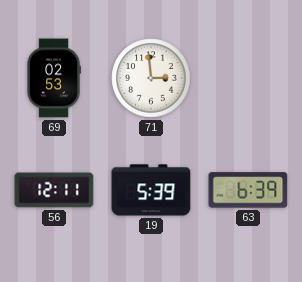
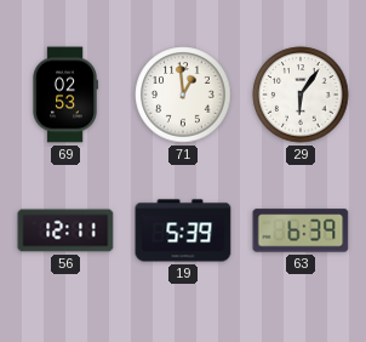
71: 2:59 -> 12:59
29: none -> 6:06
